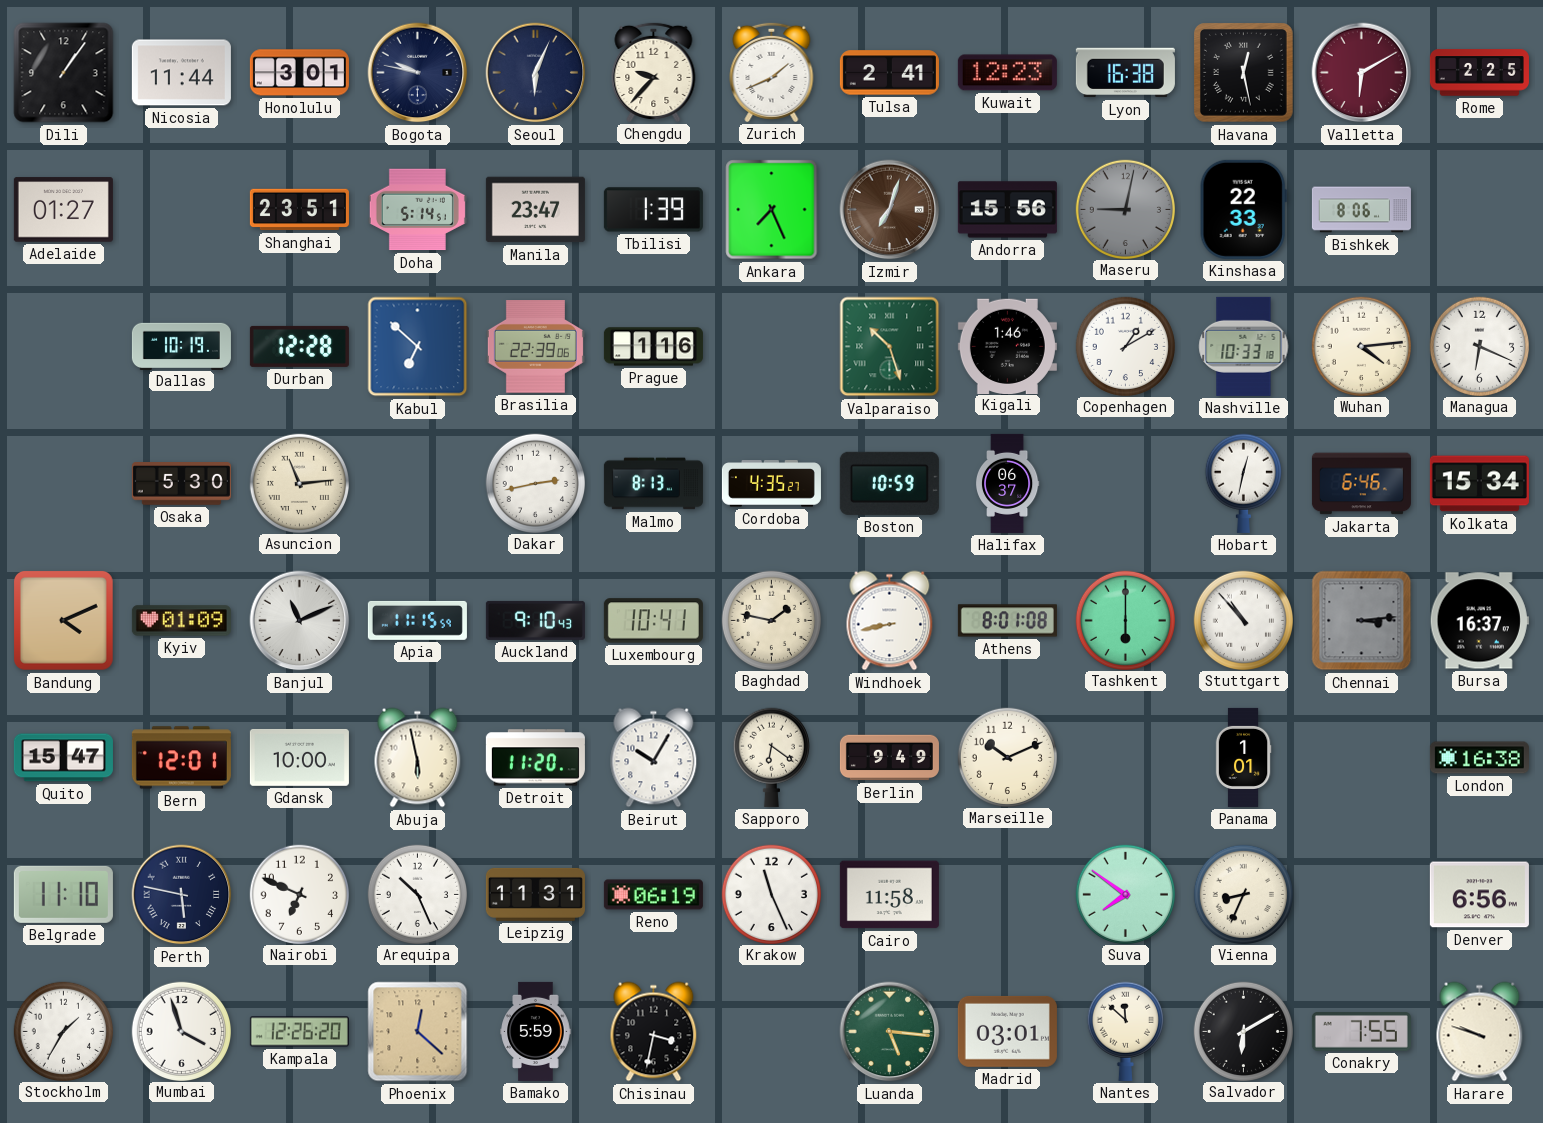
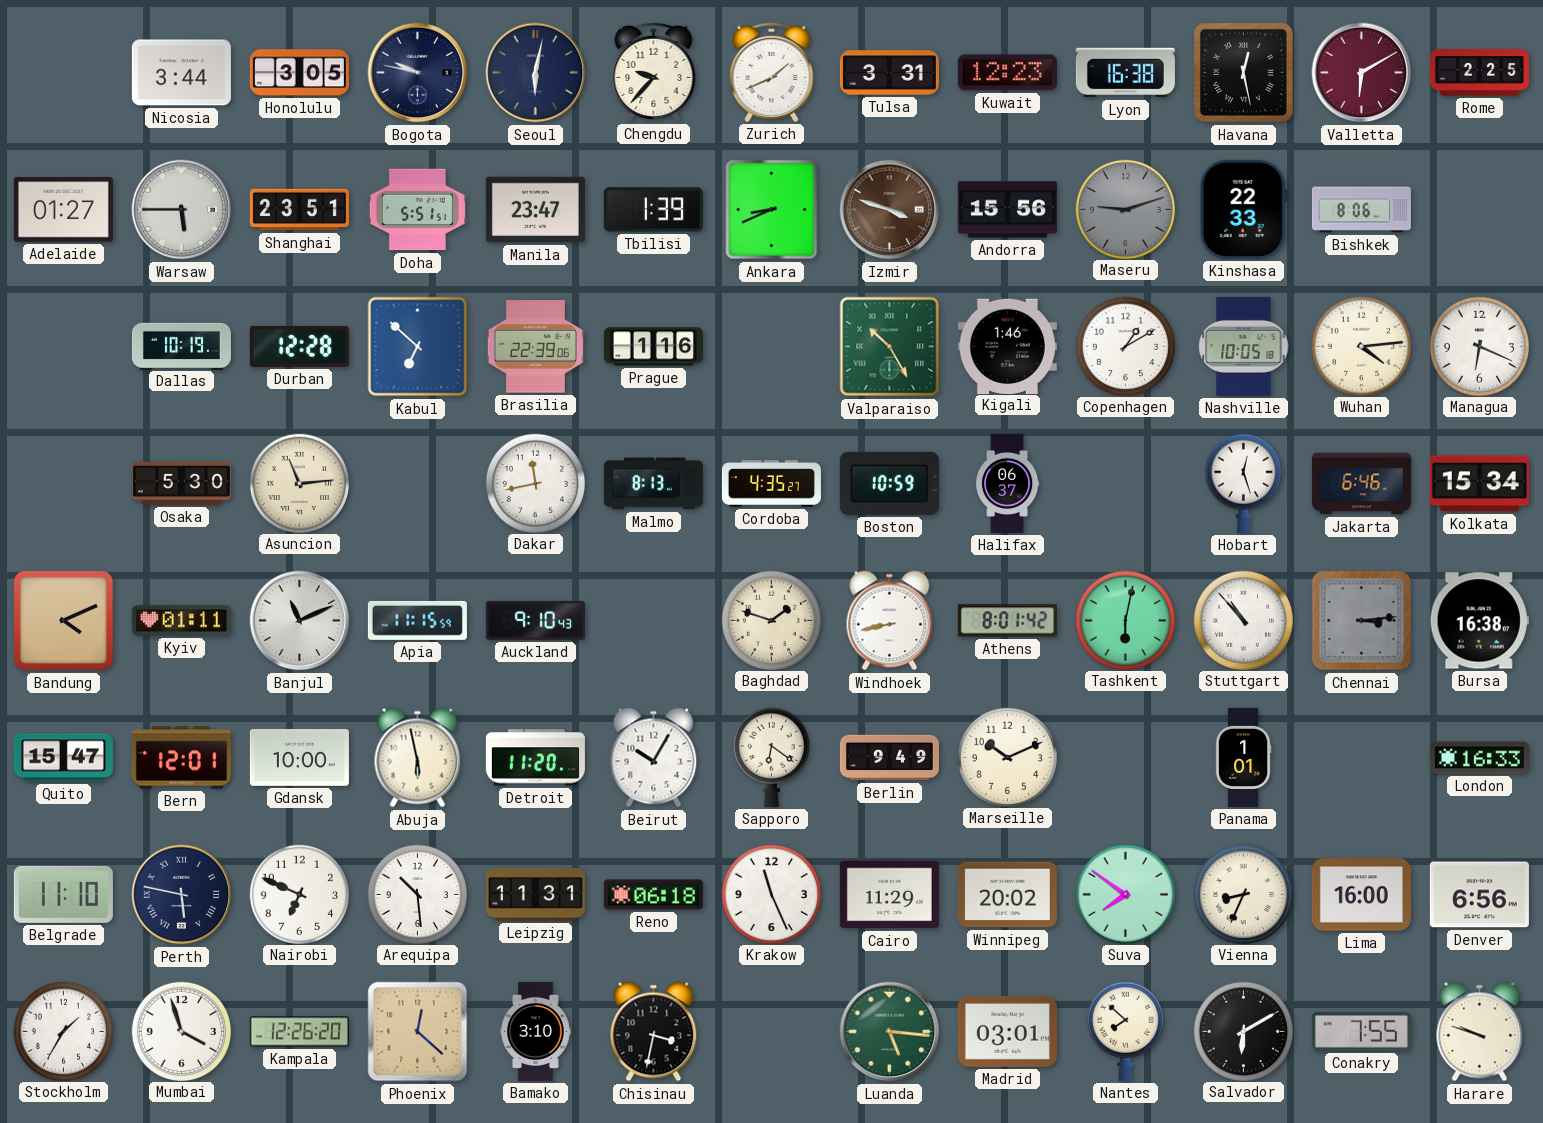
Dili: 1:06 -> none
Nicosia: 11:44 -> 3:44
Honolulu: 3:01 -> 3:05
Seoul: 6:04 -> 6:02
Tulsa: 2:41 -> 3:31
Warsaw: none -> 5:45
Doha: 5:14 -> 5:51
Ankara: 7:26 -> 8:41
Izmir: 7:03 -> 3:48
Maseru: 9:02 -> 9:12
Valparaiso: 10:27 -> 10:25
Nashville: 10:33 -> 10:05
Dakar: 2:43 -> 11:43
Hobart: 12:32 -> 12:27
Kyiv: 01:09 -> 01:11
Luxembourg: 10:41 -> none
Baghdad: 1:47 -> 1:48
Athens: 8:01:08 -> 8:01:42
Tashkent: 6:00 -> 6:02
Bursa: 16:37 -> 16:38
London: 16:38 -> 16:33
Arequipa: 10:26 -> 10:29
Reno: 06:19 -> 06:18
Cairo: 11:58 -> 11:29
Winnipeg: none -> 20:02
Lima: none -> 16:00
Bamako: 5:59 -> 3:10
Nantes: 11:52 -> 7:52
